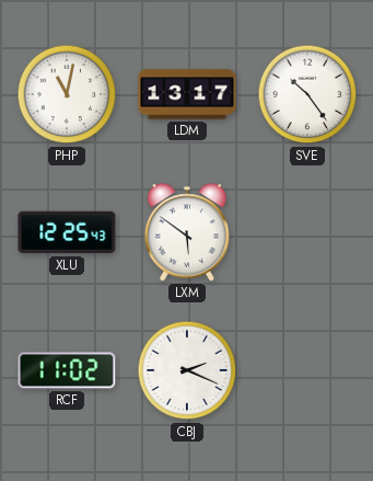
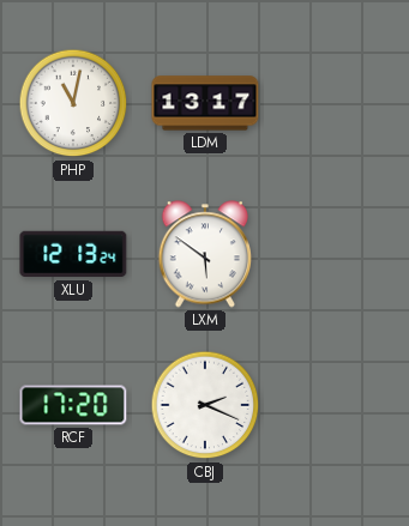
SVE: 10:24 -> none
XLU: 12:25 -> 12:13
RCF: 11:02 -> 17:20
